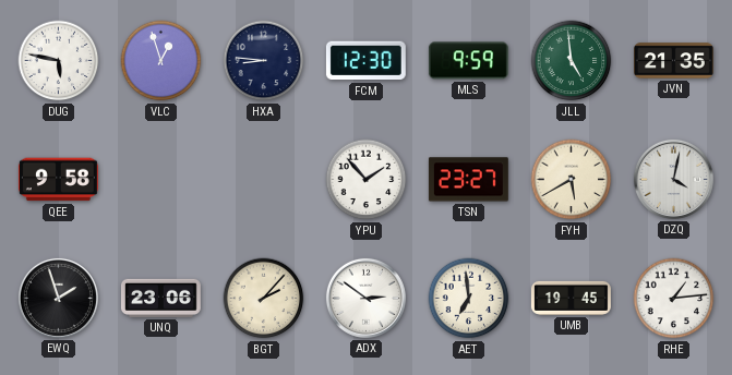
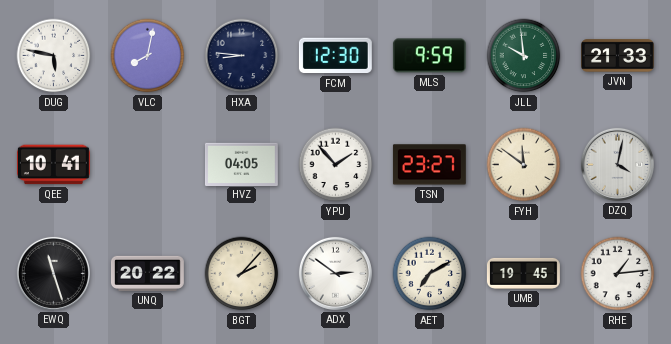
VLC: 12:57 -> 8:02
JLL: 4:59 -> 9:59
JVN: 21:35 -> 21:33
QEE: 9:58 -> 10:41
HVZ: none -> 04:05
FYH: 5:40 -> 11:51
EWQ: 1:57 -> 11:27
UNQ: 23:06 -> 20:22
AET: 6:59 -> 7:10
